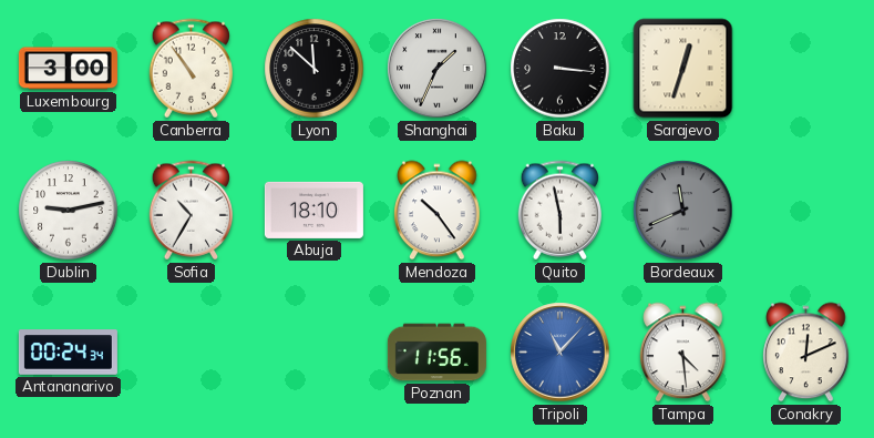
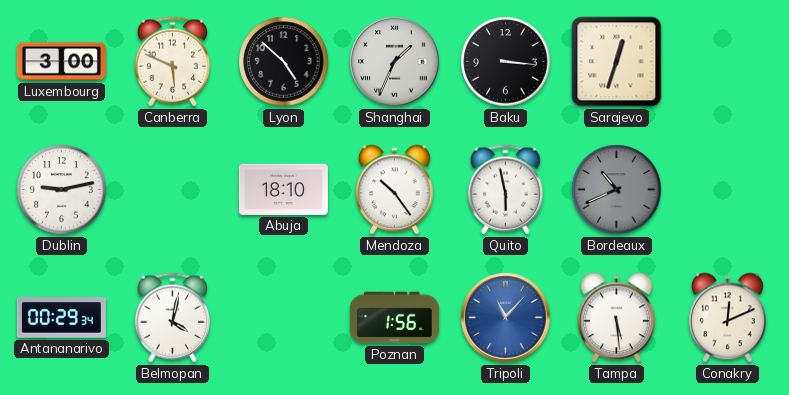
Canberra: 10:54 -> 5:49
Lyon: 11:52 -> 4:52
Sofia: 10:35 -> none
Bordeaux: 11:41 -> 10:41
Antananarivo: 00:24 -> 00:29
Belmopan: none -> 4:02
Poznan: 11:56 -> 1:56
Tampa: 4:29 -> 5:29
